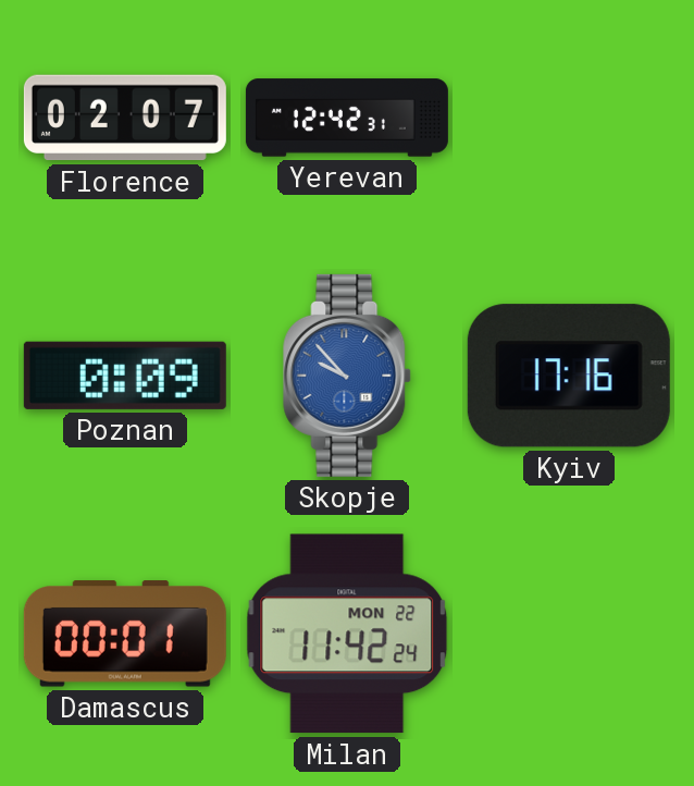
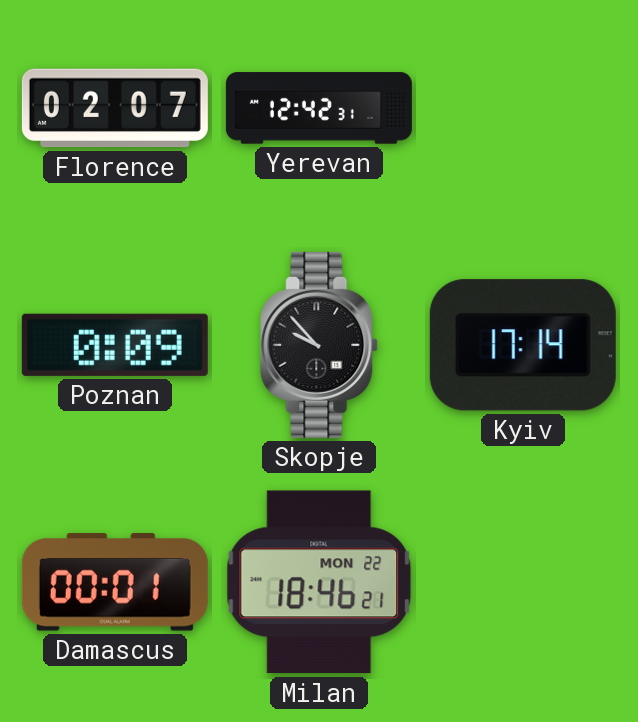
Skopje dial: blue -> black
Kyiv: 17:16 -> 17:14
Milan: 11:42 -> 18:46
